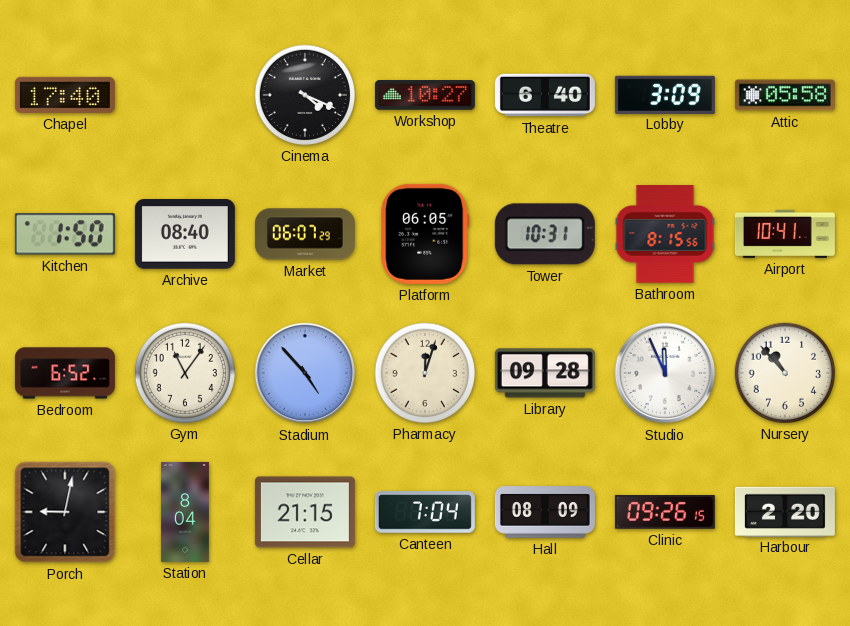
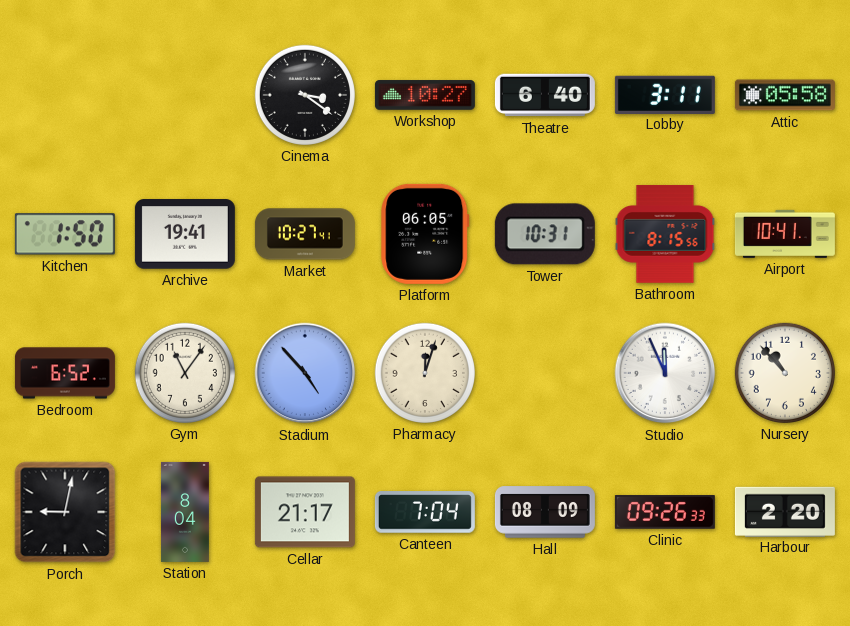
Chapel: 17:40 -> none
Cinema: 4:19 -> 3:21
Lobby: 3:09 -> 3:11
Archive: 08:40 -> 19:41
Market: 06:07 -> 10:27
Library: 09:28 -> none
Cellar: 21:15 -> 21:17
Clinic: 09:26:15 -> 09:26:33
